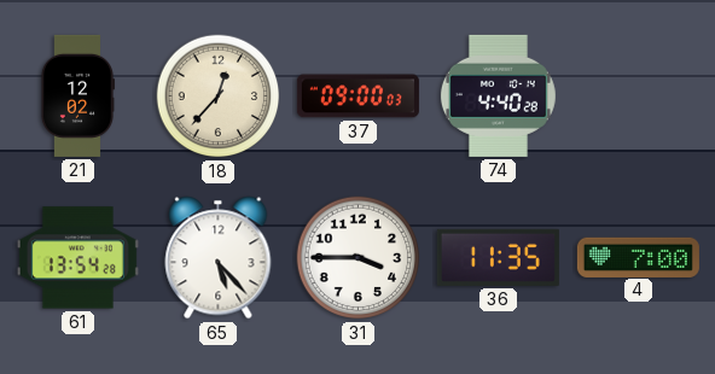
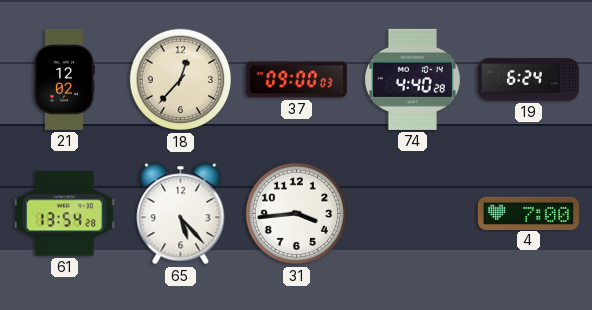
19: none -> 6:24
31: 3:45 -> 3:44
36: 11:35 -> none
